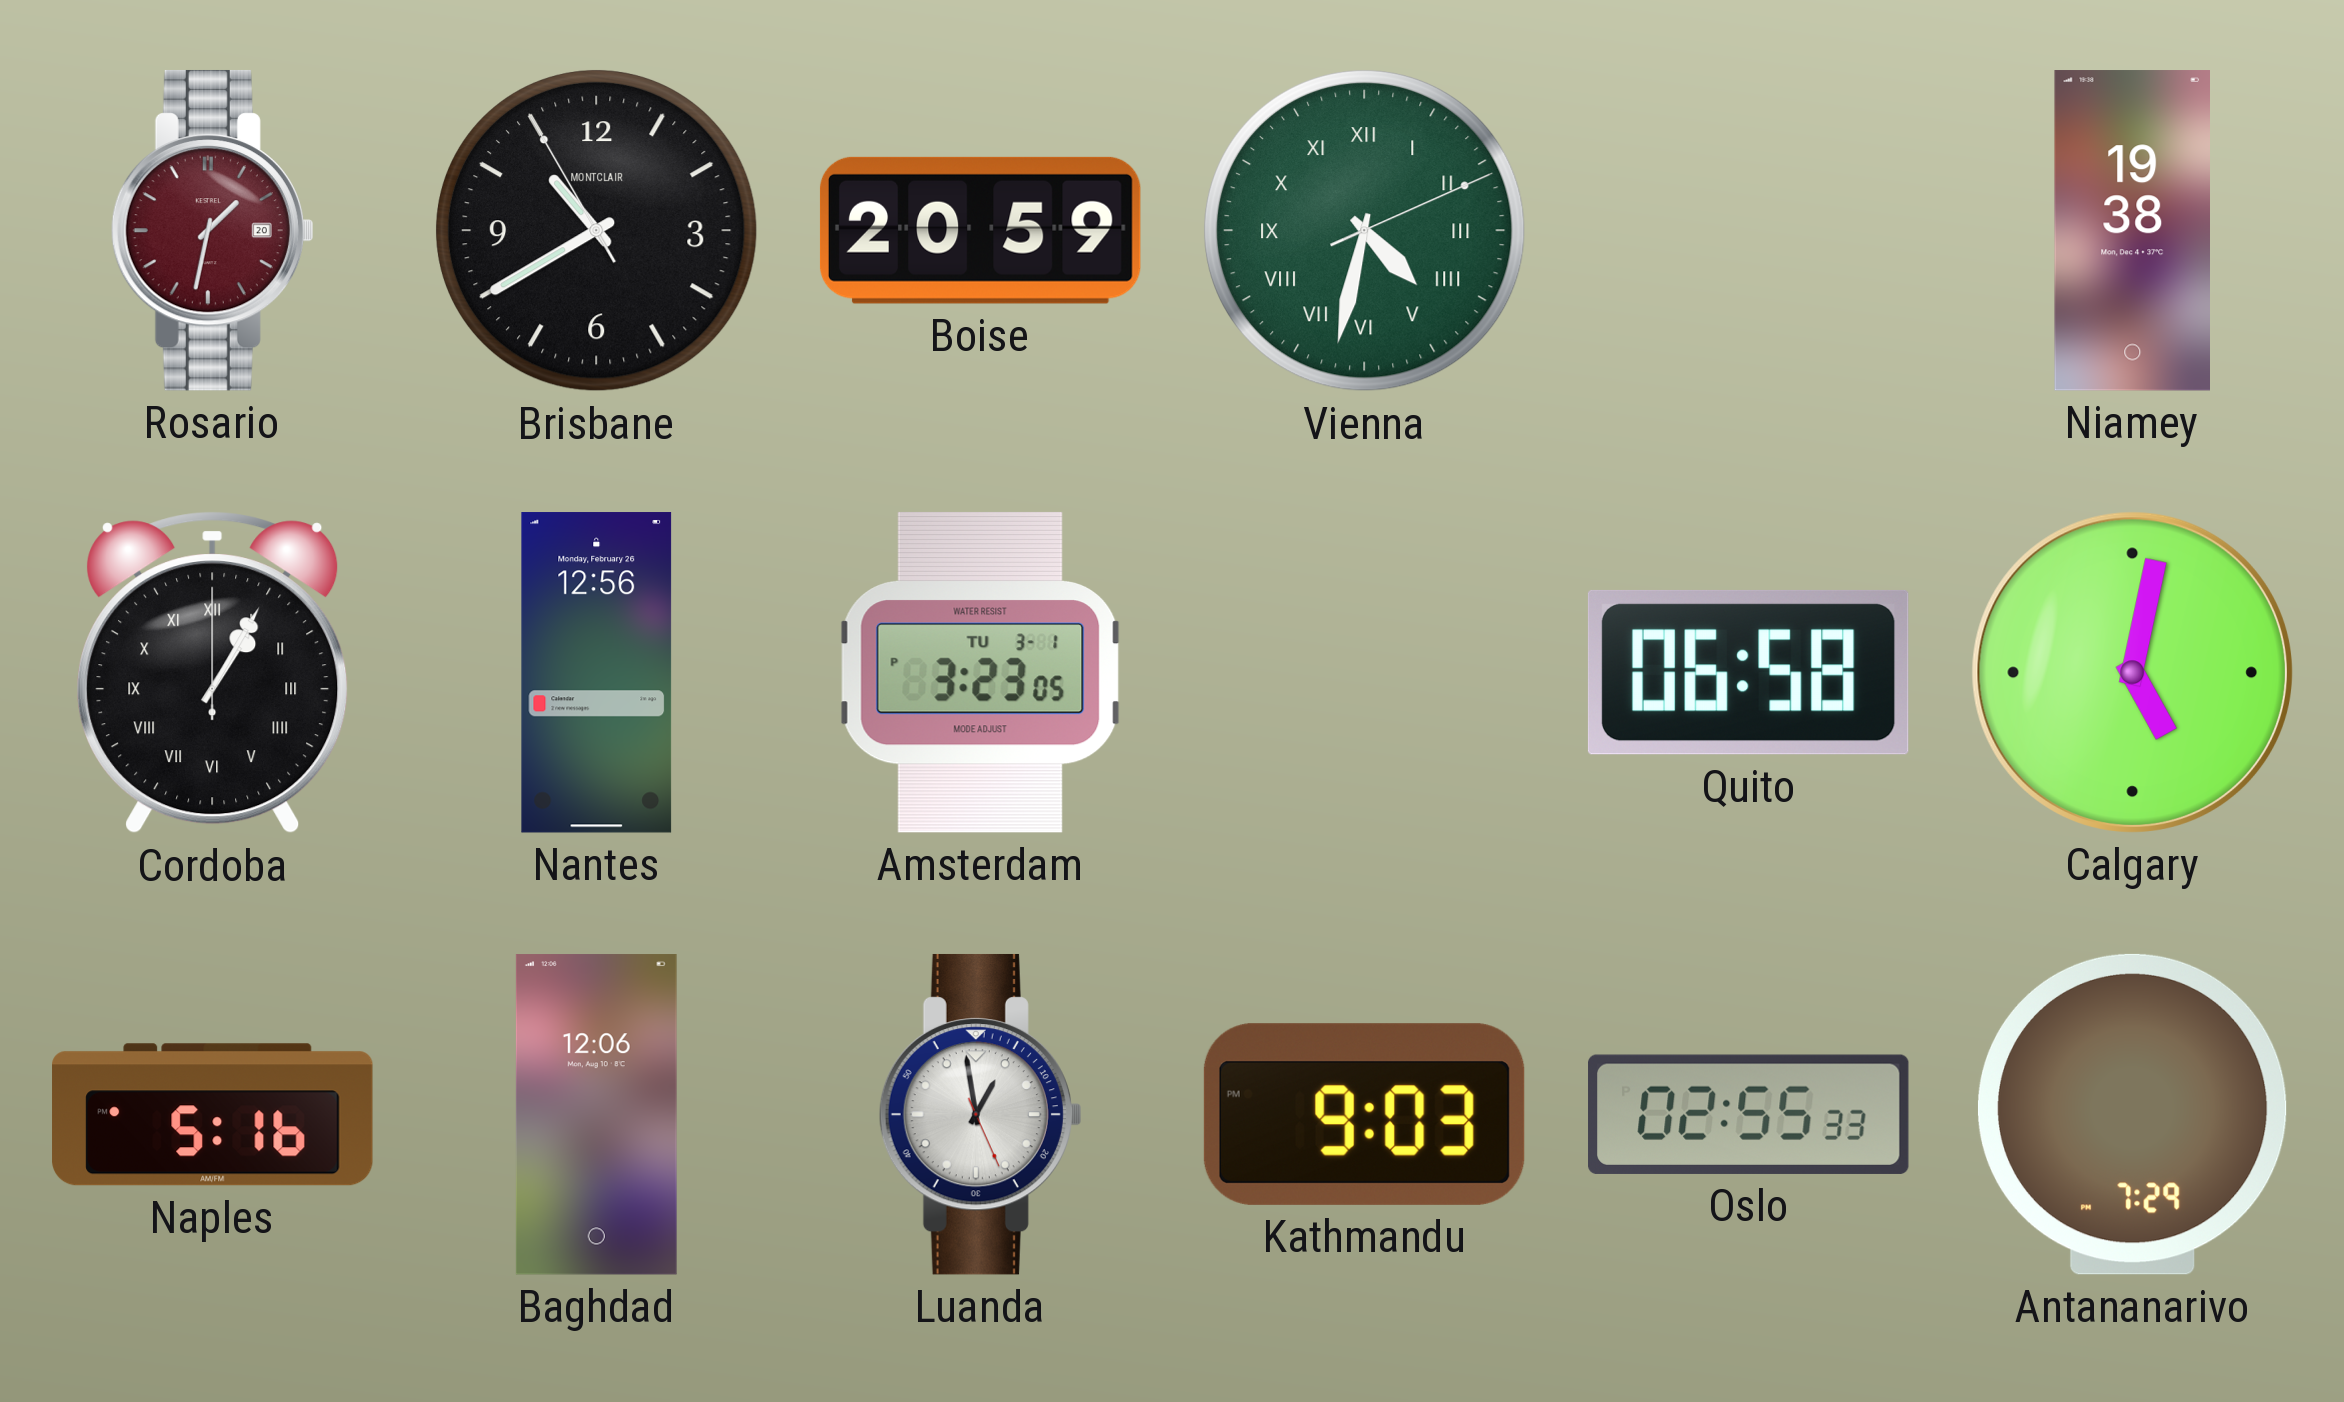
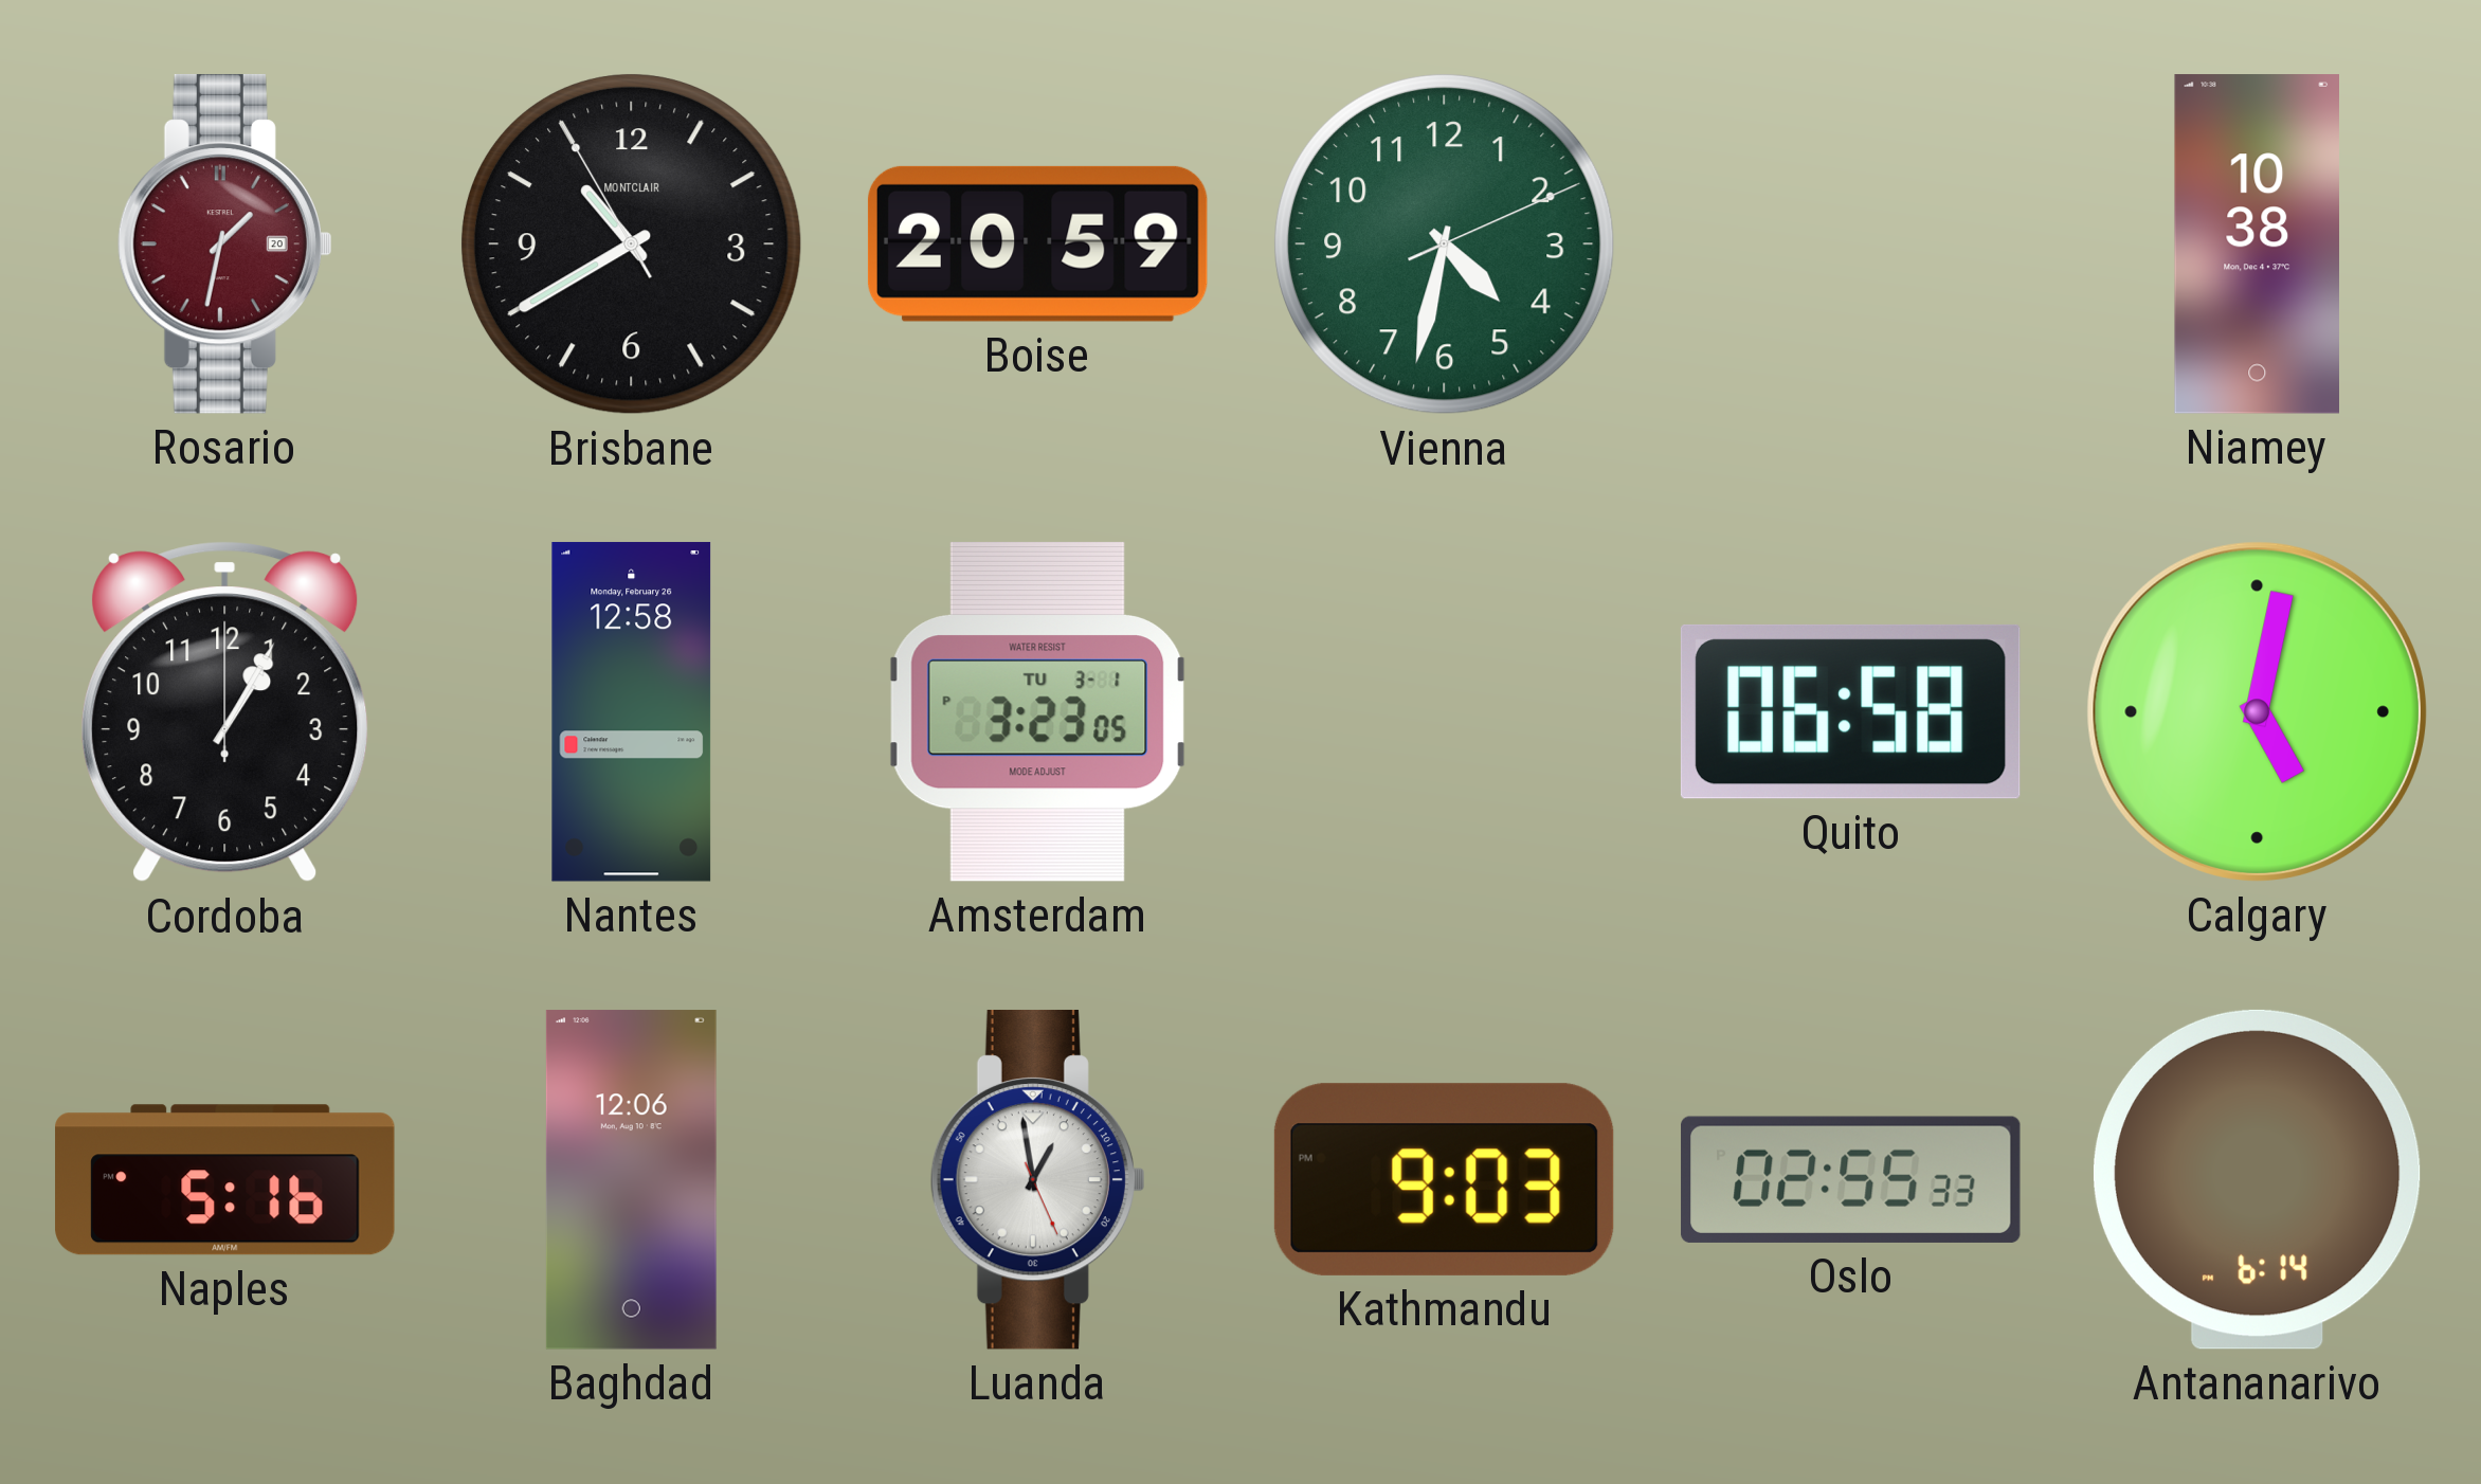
Vienna numerals: Roman -> Arabic
Niamey: 19:38 -> 10:38
Cordoba numerals: Roman -> Arabic
Nantes: 12:56 -> 12:58
Antananarivo: 7:29 -> 6:14
